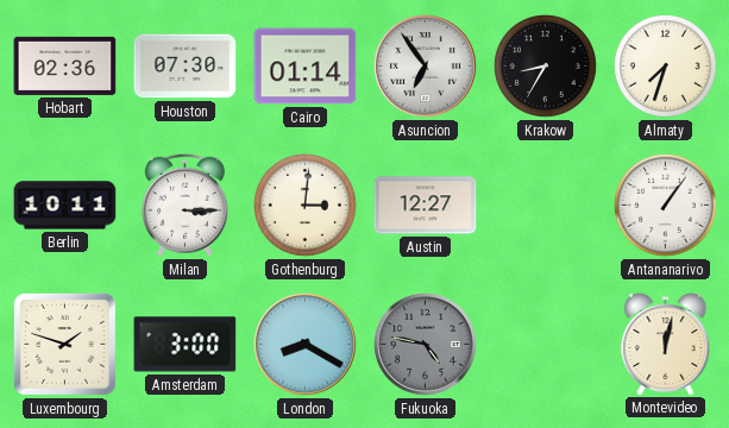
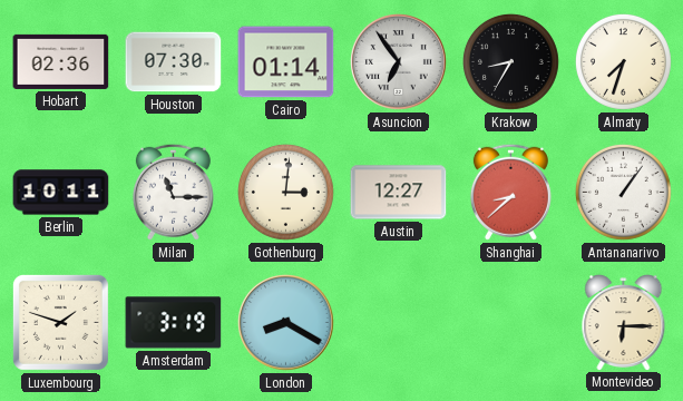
Milan: 3:15 -> 11:15
Shanghai: none -> 8:38
Amsterdam: 3:00 -> 3:19
Fukuoka: 4:47 -> none
Montevideo: 12:02 -> 6:15
